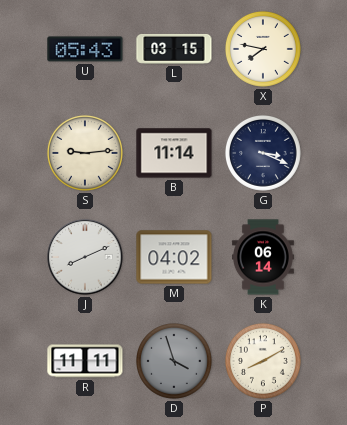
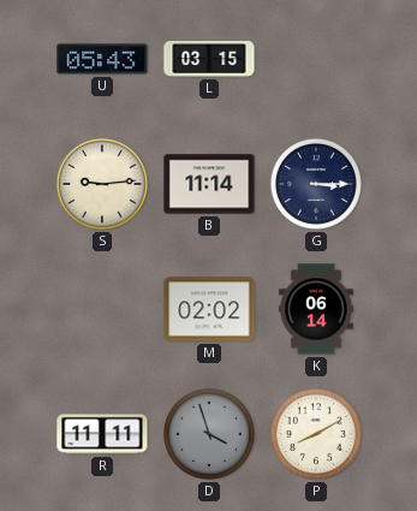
X: 7:47 -> none
G: 3:19 -> 3:15
J: 8:11 -> none
M: 04:02 -> 02:02
